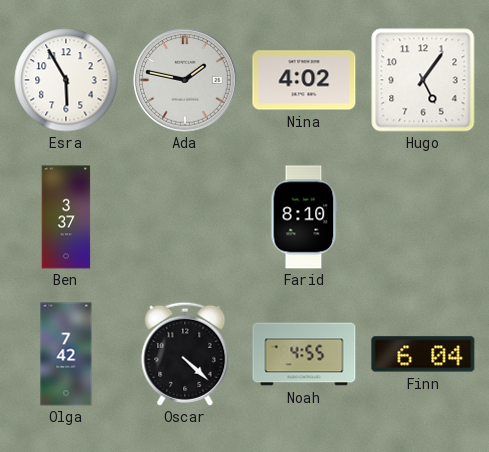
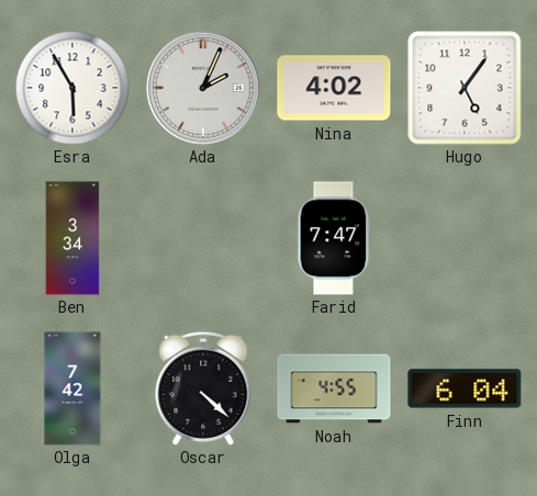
Ada: 1:47 -> 2:04
Ben: 3:37 -> 3:34
Farid: 8:10 -> 7:47
